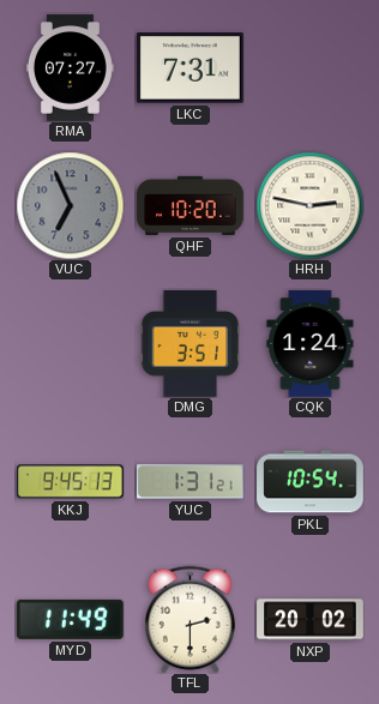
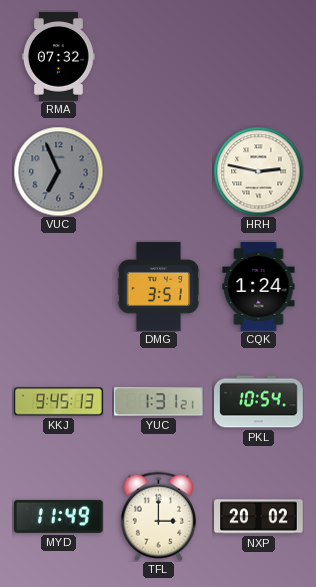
RMA: 07:27 -> 07:32
LKC: 7:31 -> none
QHF: 10:20 -> none
TFL: 2:30 -> 3:00
